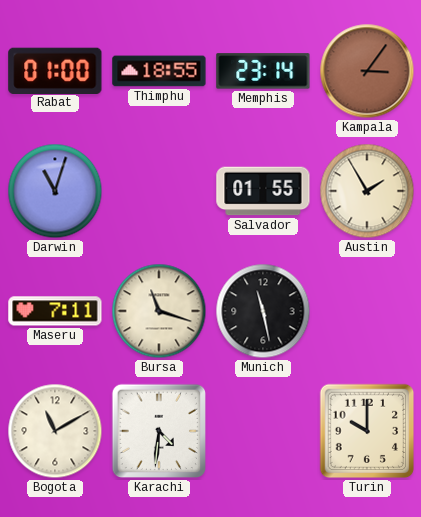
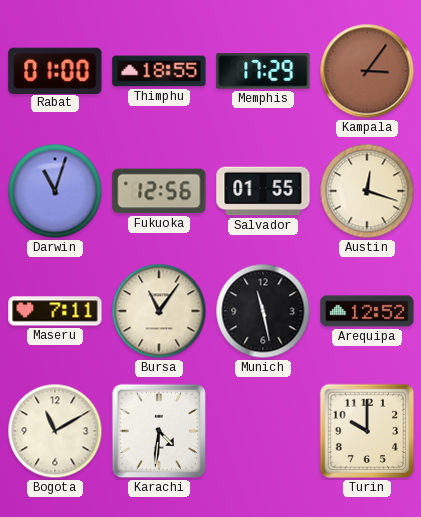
Memphis: 23:14 -> 17:29
Fukuoka: none -> 12:56
Austin: 1:55 -> 12:18
Bursa: 11:18 -> 11:06
Arequipa: none -> 12:52
